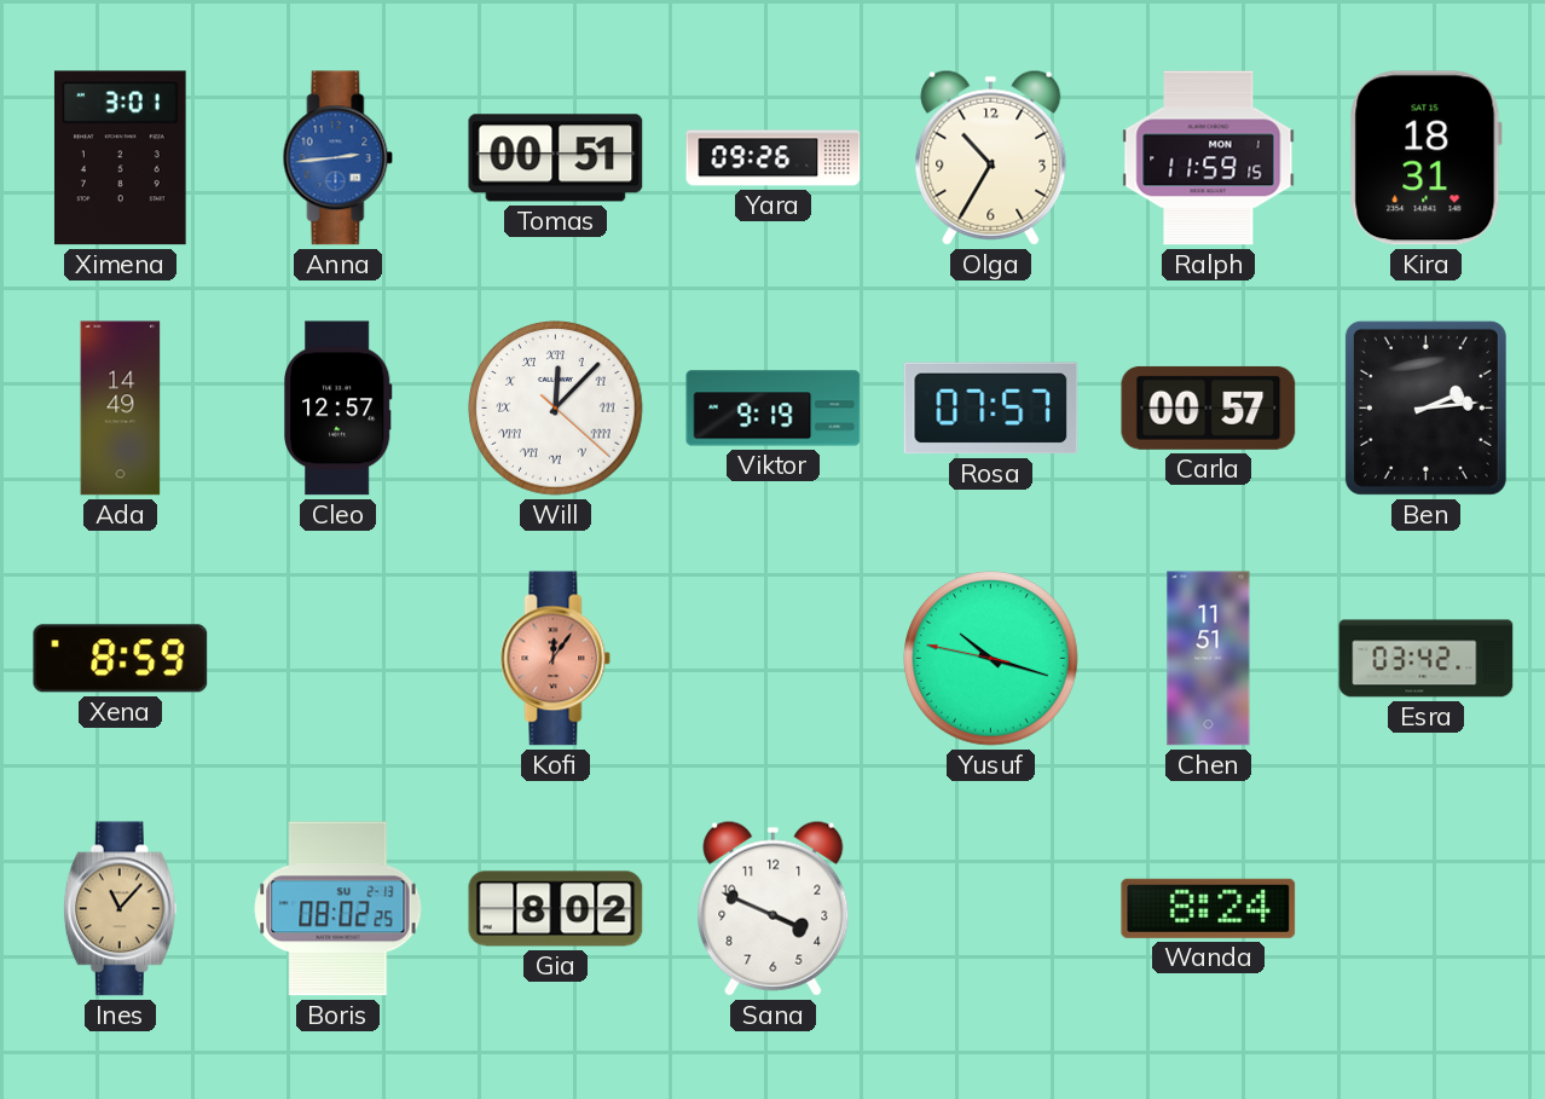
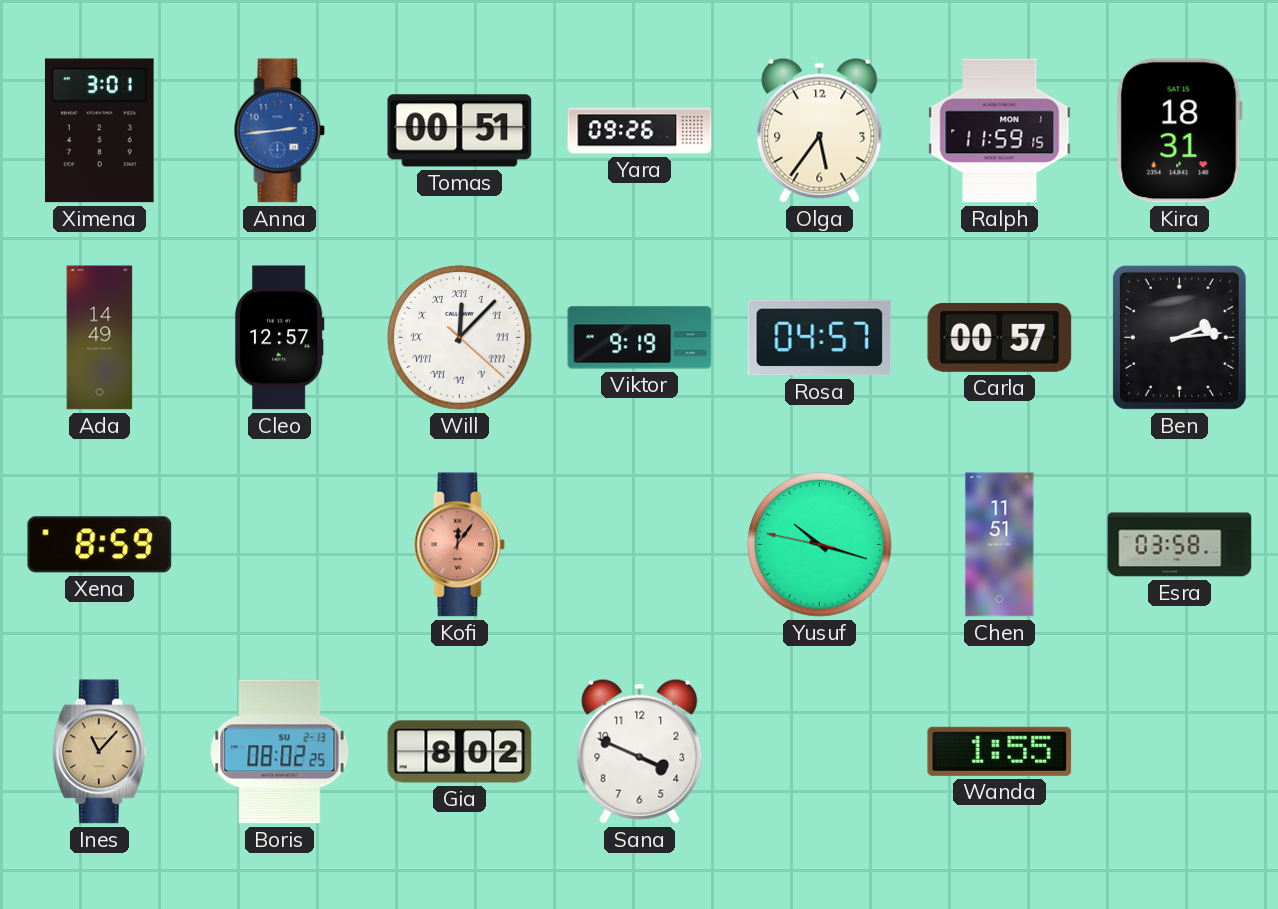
Olga: 10:35 -> 5:36
Rosa: 07:57 -> 04:57
Esra: 03:42 -> 03:58
Wanda: 8:24 -> 1:55
